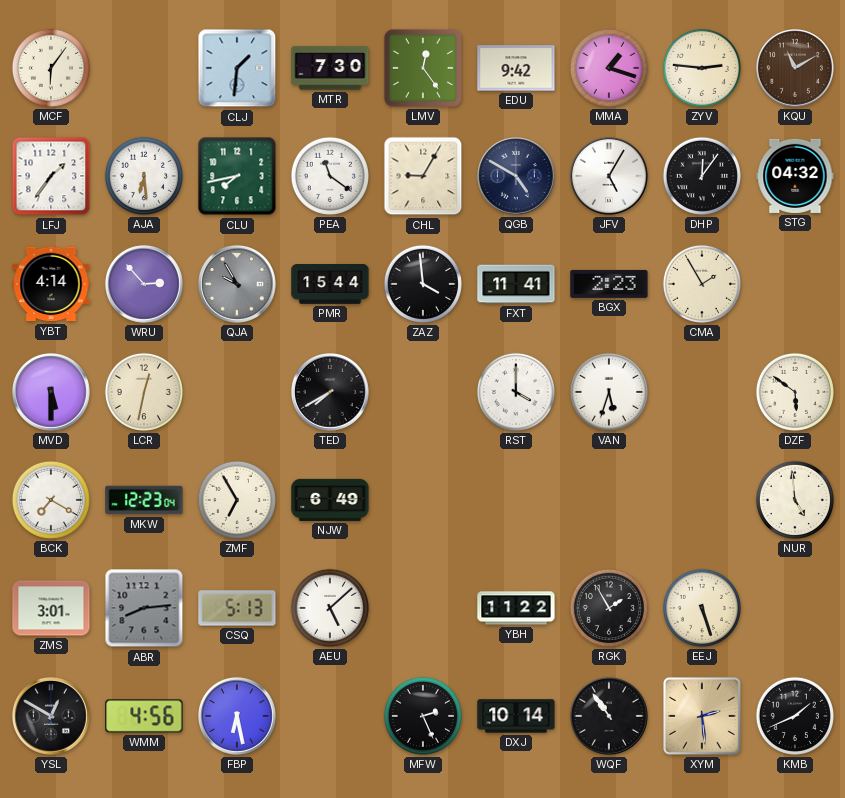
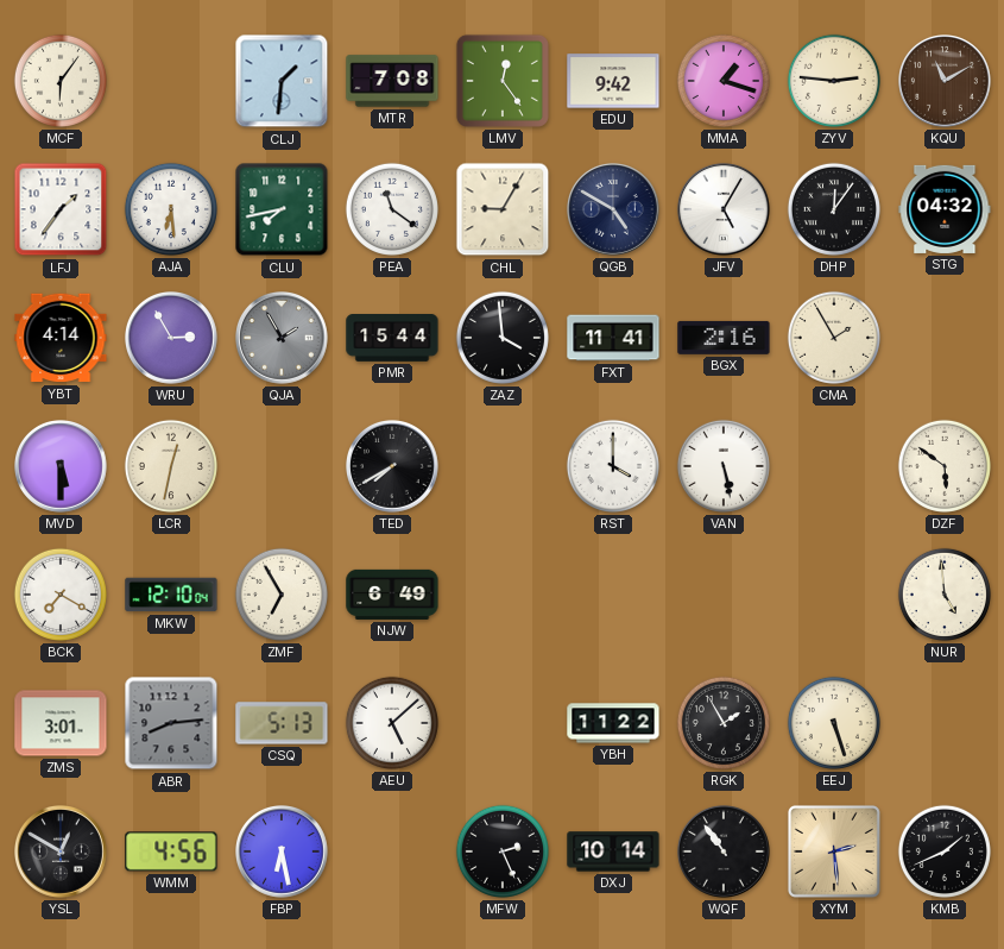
MTR: 7:30 -> 7:08
WRU: 2:53 -> 2:55
QJA: 9:55 -> 1:55
BGX: 2:23 -> 2:16
VAN: 5:33 -> 5:28
MKW: 12:23 -> 12:10
